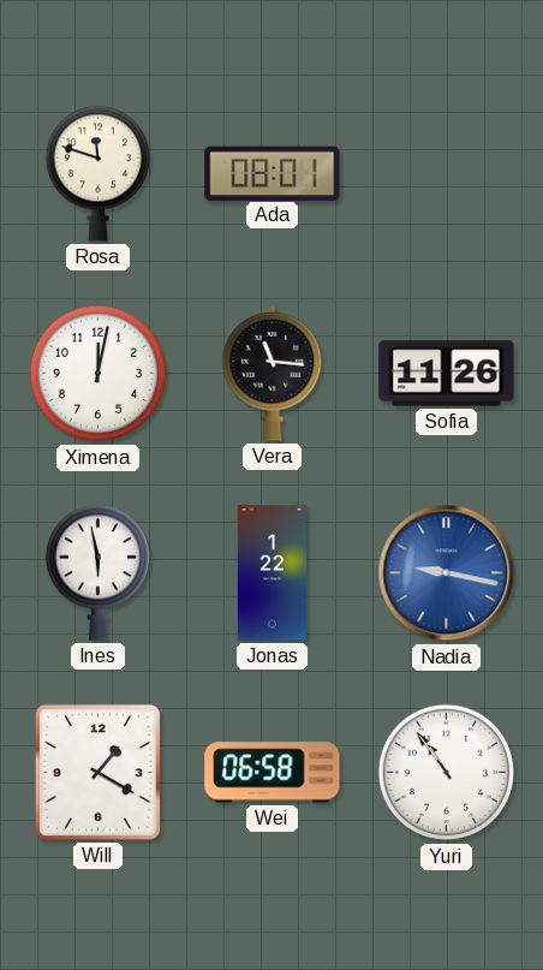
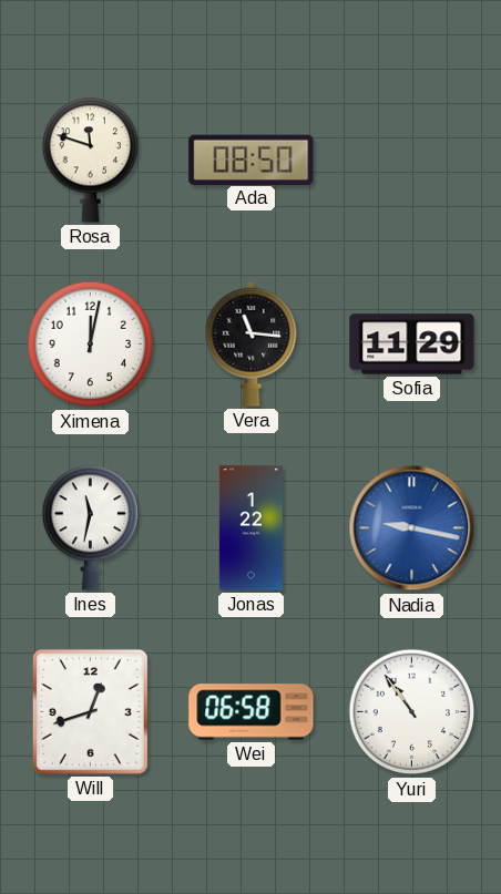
Ada: 08:01 -> 08:50
Sofia: 11:26 -> 11:29
Ines: 5:58 -> 11:32
Will: 1:20 -> 12:42
